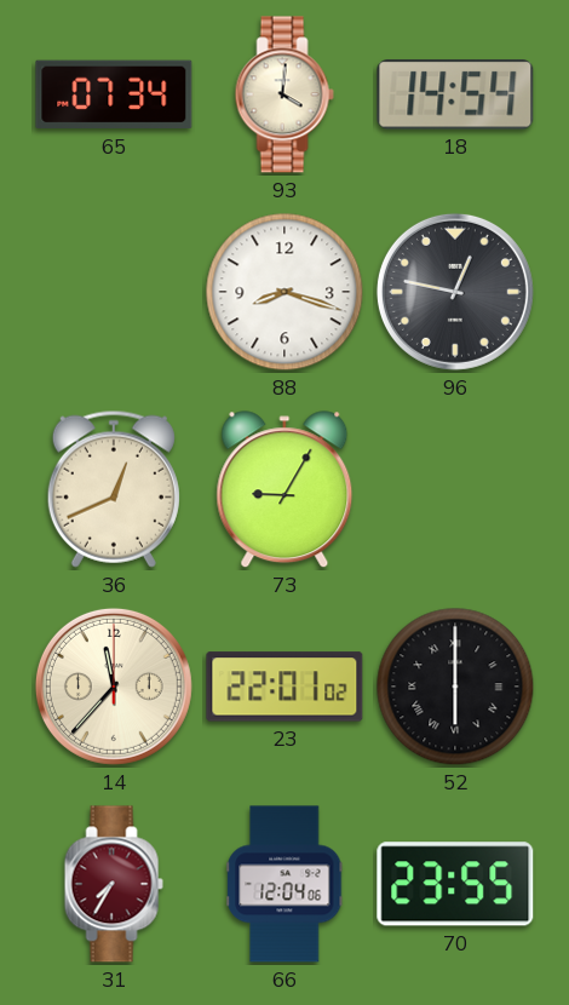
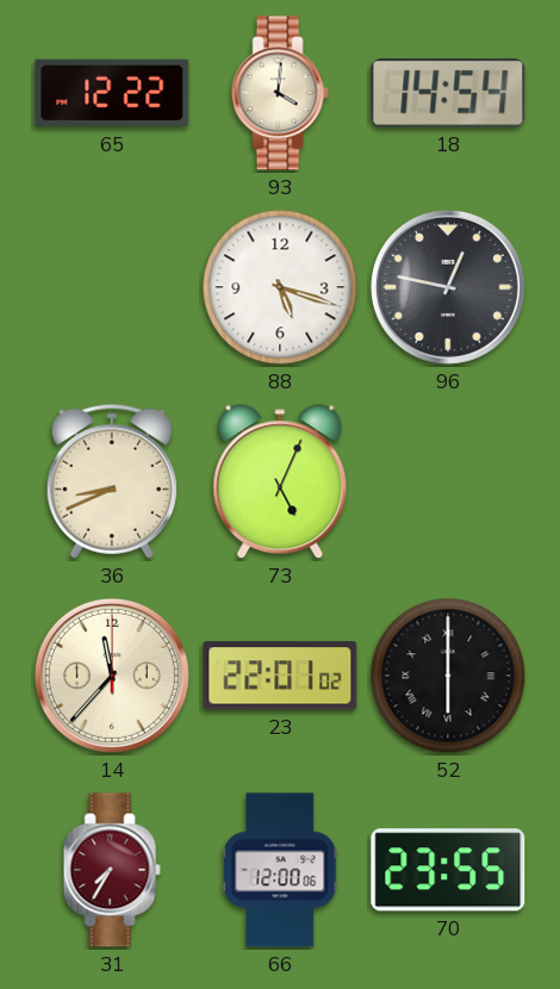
65: 07:34 -> 12:22
88: 8:18 -> 5:18
36: 12:41 -> 8:41
73: 9:05 -> 5:04
66: 12:04 -> 12:00
